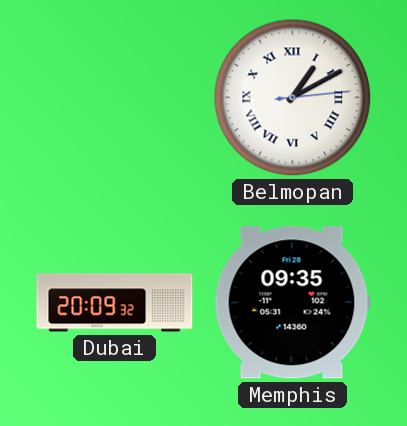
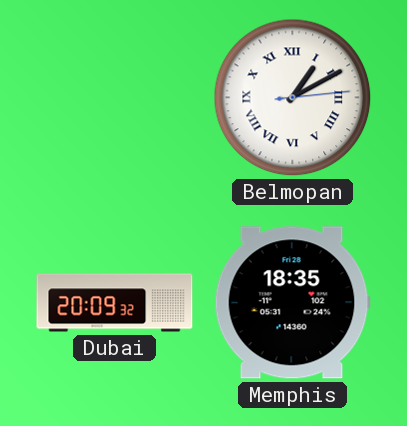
Memphis: 09:35 -> 18:35
